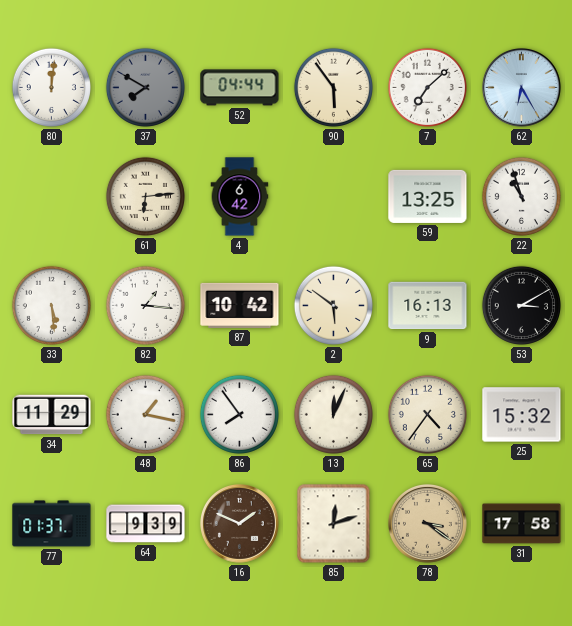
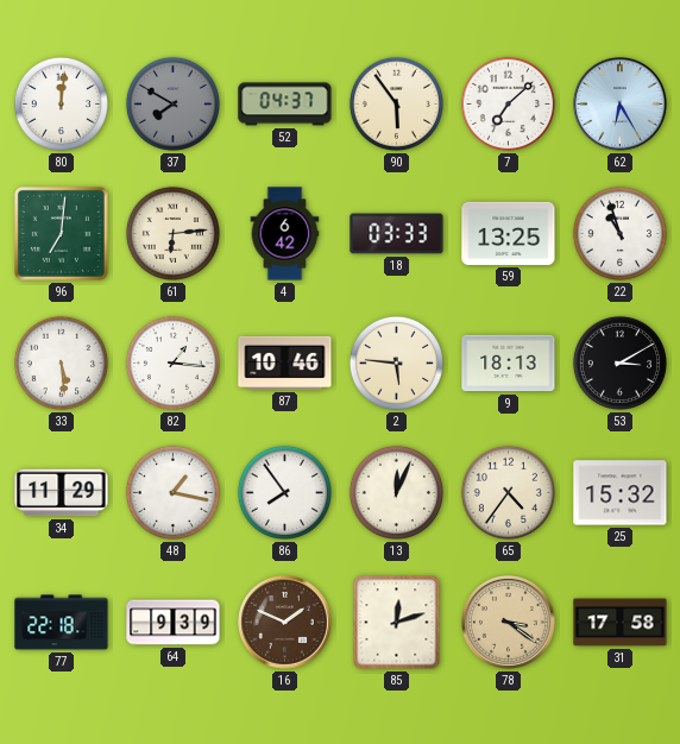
52: 04:44 -> 04:37
96: none -> 7:01
18: none -> 03:33
87: 10:42 -> 10:46
2: 5:51 -> 5:46
9: 16:13 -> 18:13
77: 01:37 -> 22:18
